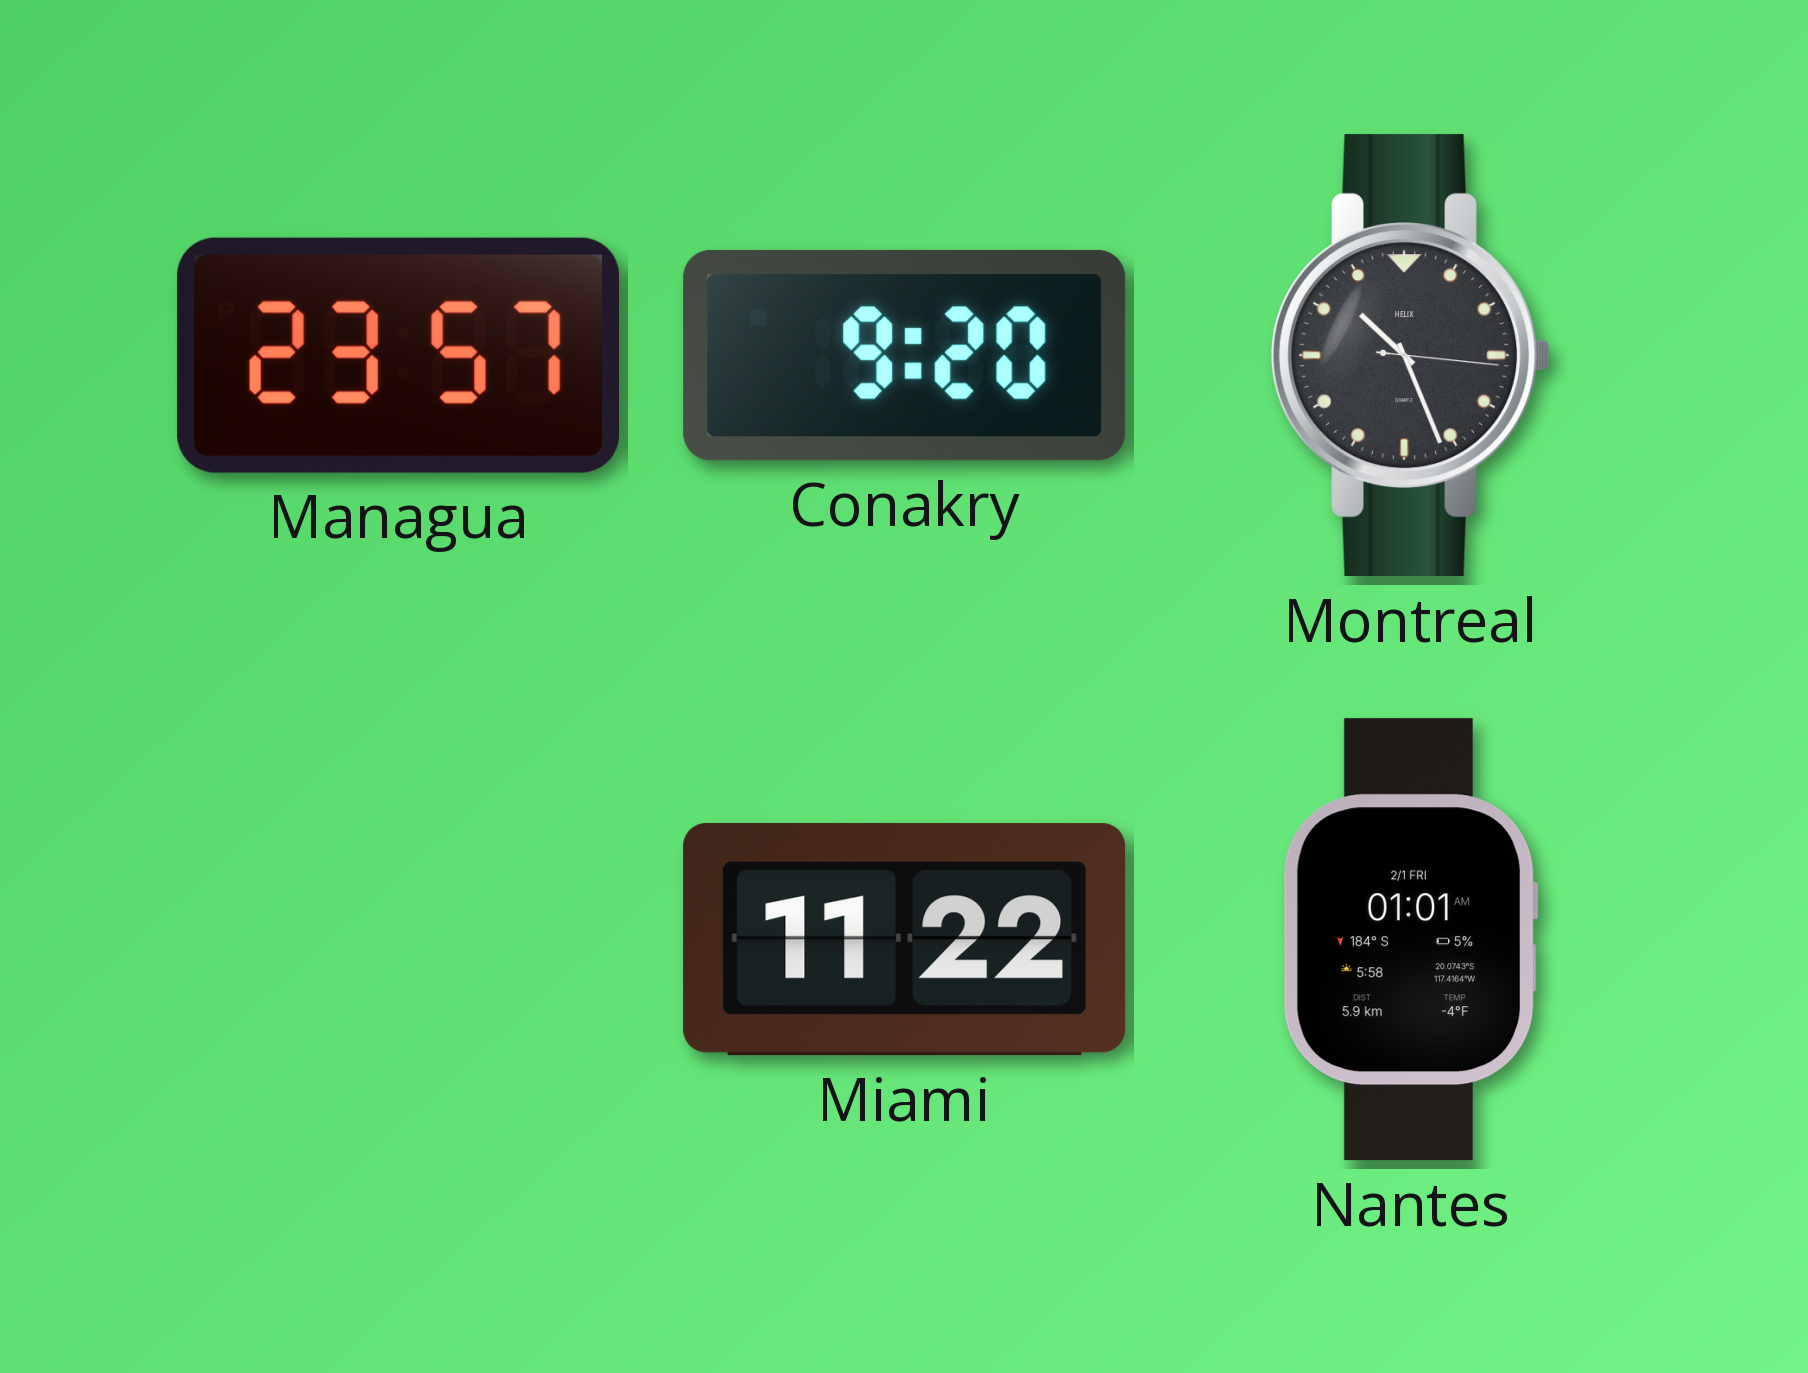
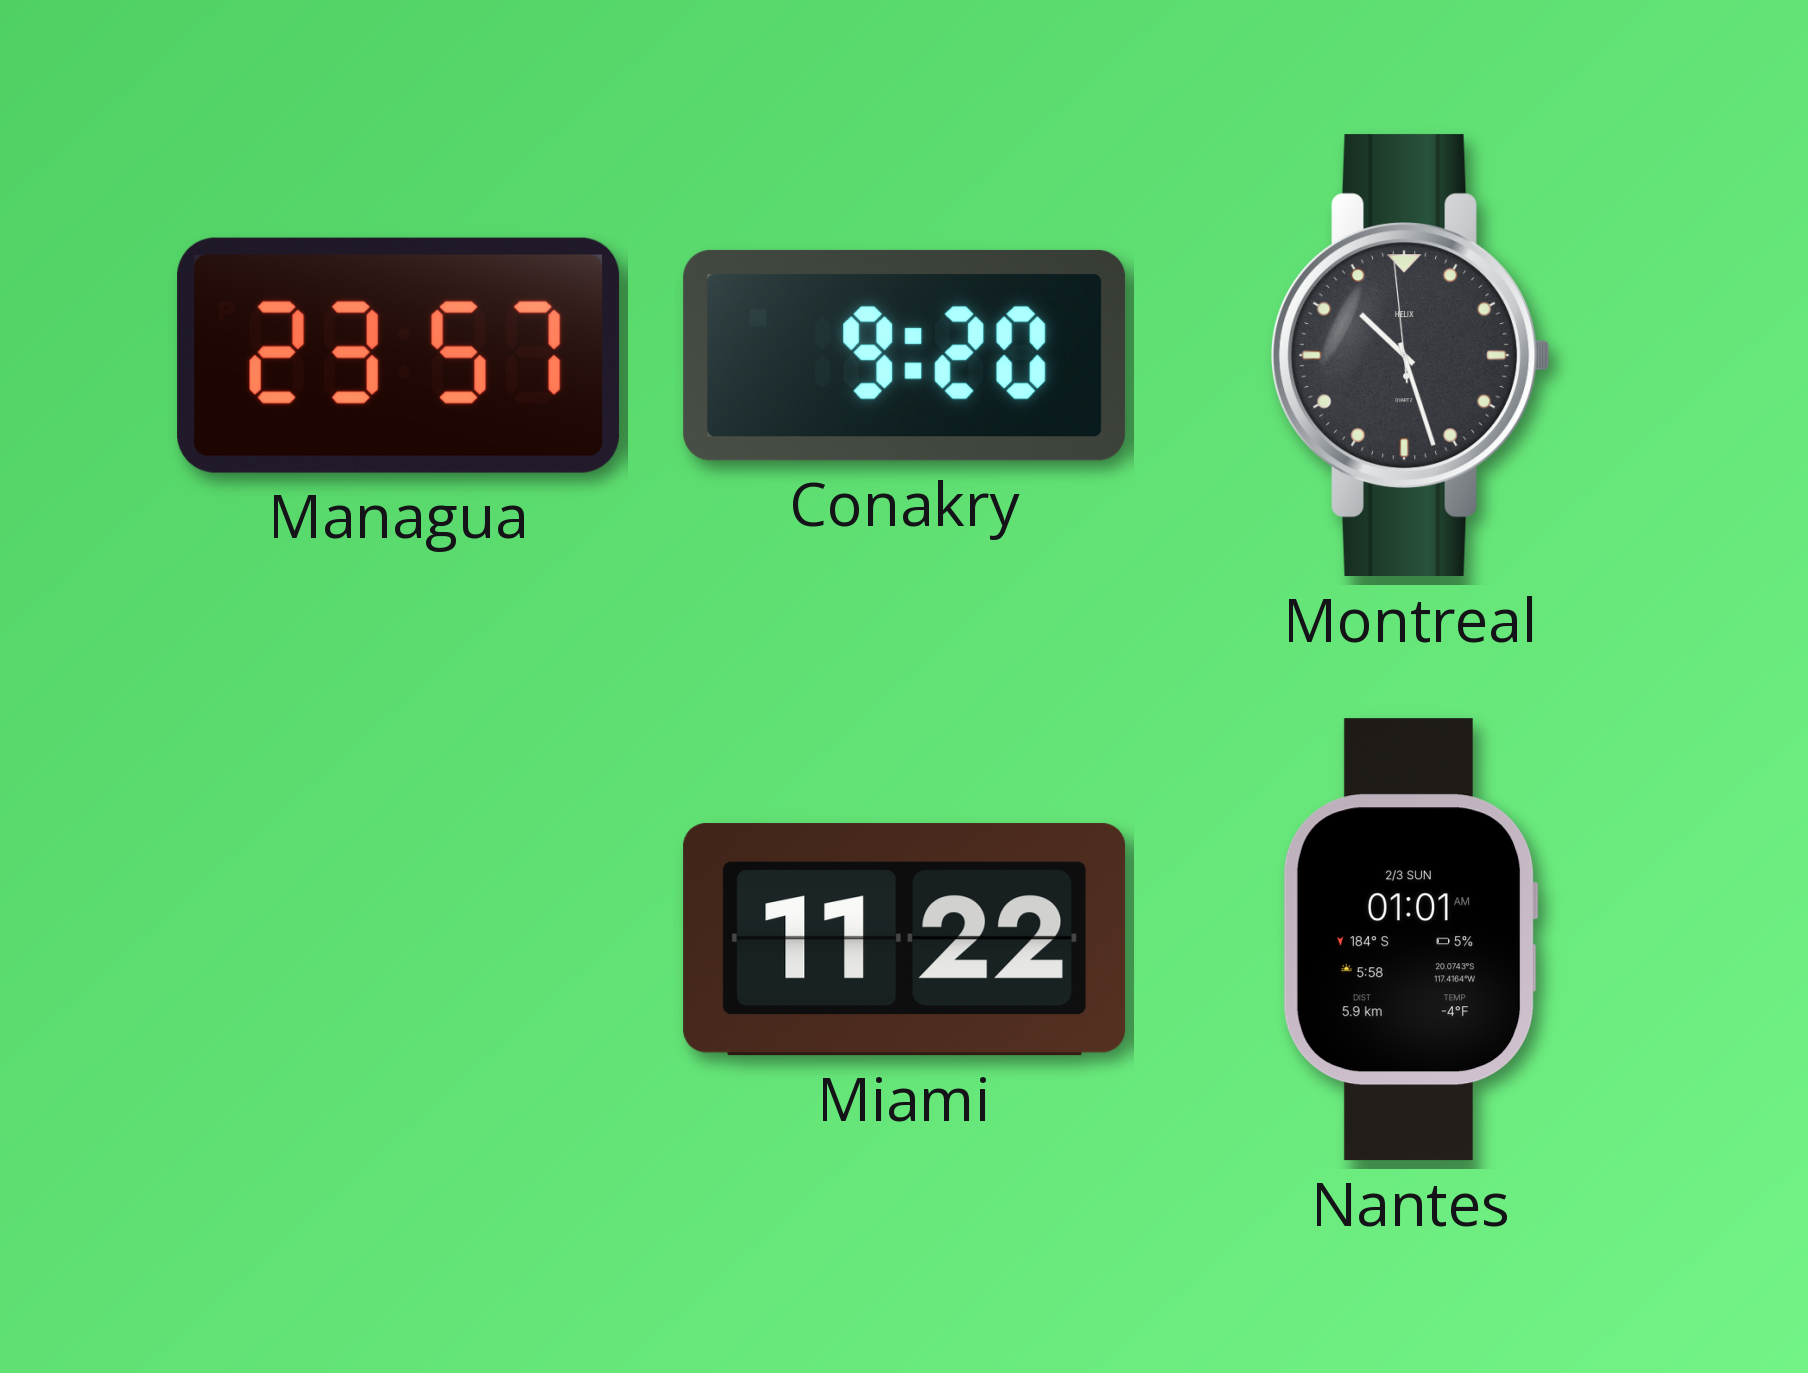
Montreal: 10:26:16 -> 10:26:59
Nantes date: 2/1 FRI -> 2/3 SUN
